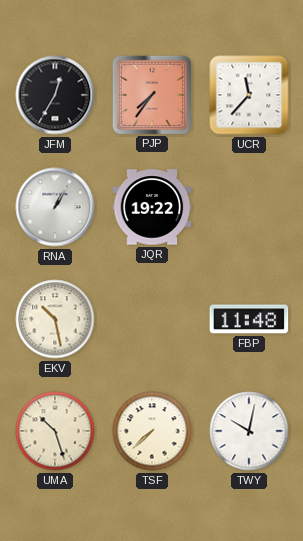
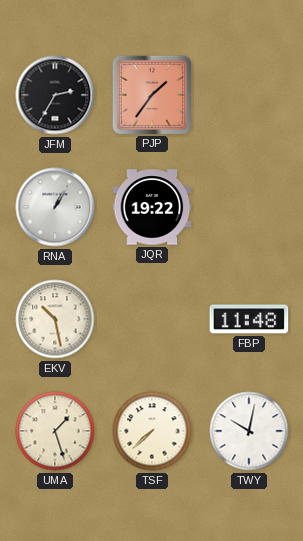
JFM: 12:35 -> 2:35
PJP: 7:36 -> 1:36
UCR: 11:37 -> none
UMA: 10:27 -> 1:27
